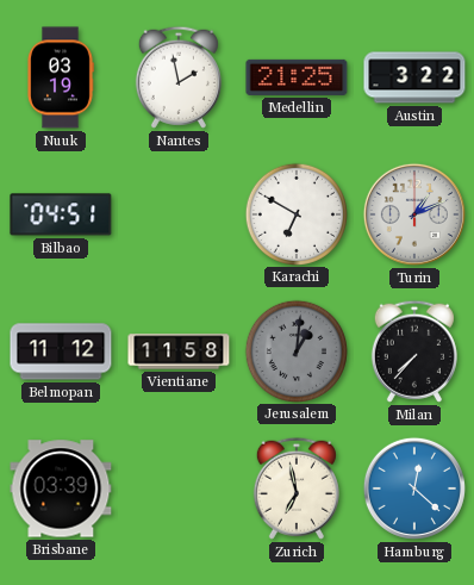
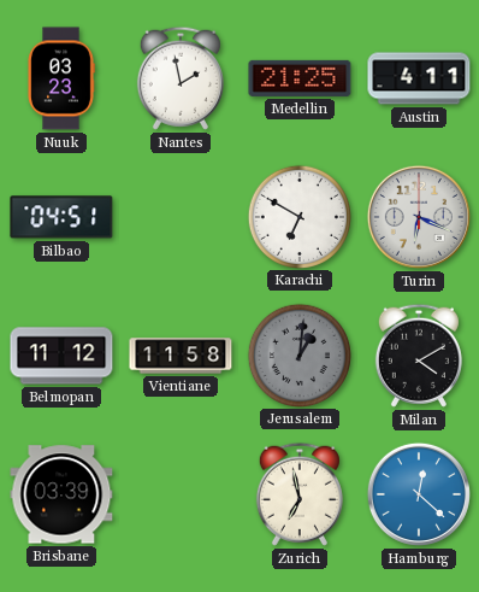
Nuuk: 03:19 -> 03:23
Austin: 3:22 -> 4:11
Turin: 1:11 -> 6:19
Milan: 7:37 -> 4:10
